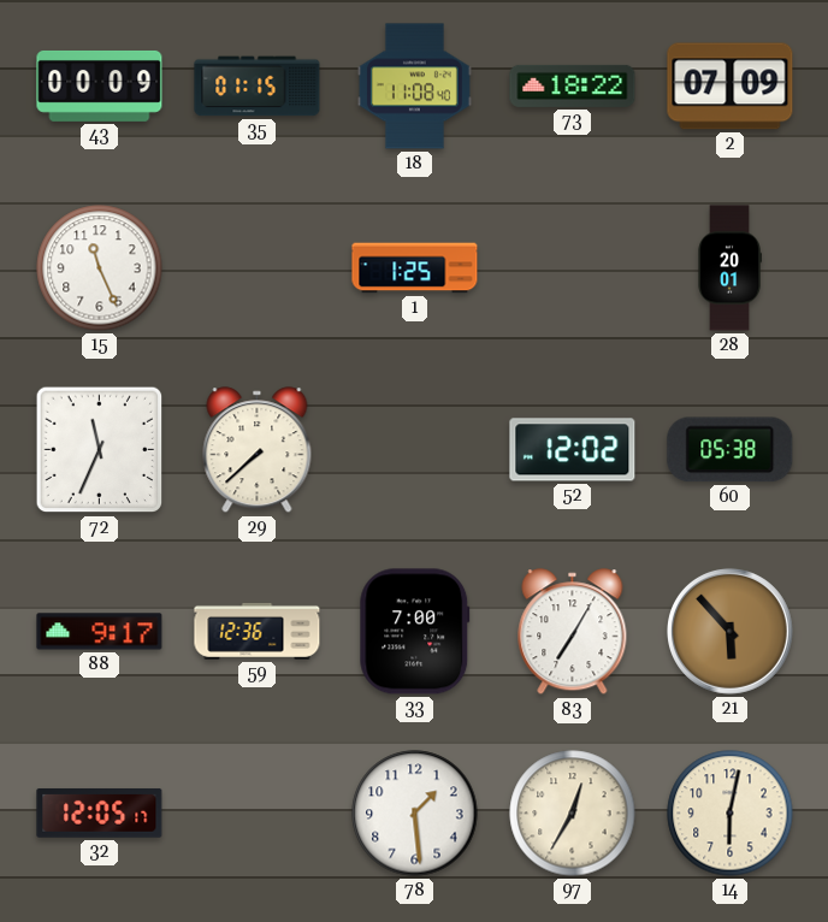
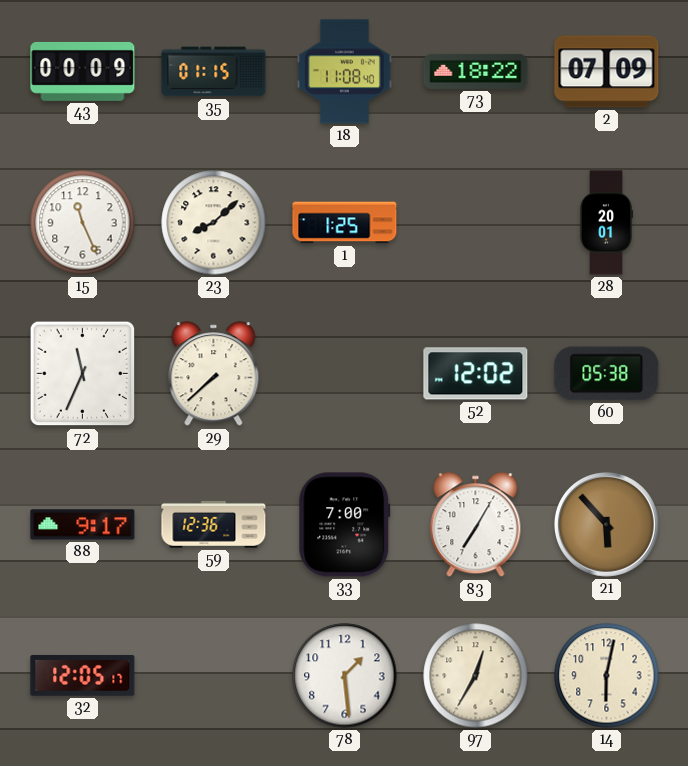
23: none -> 8:08
